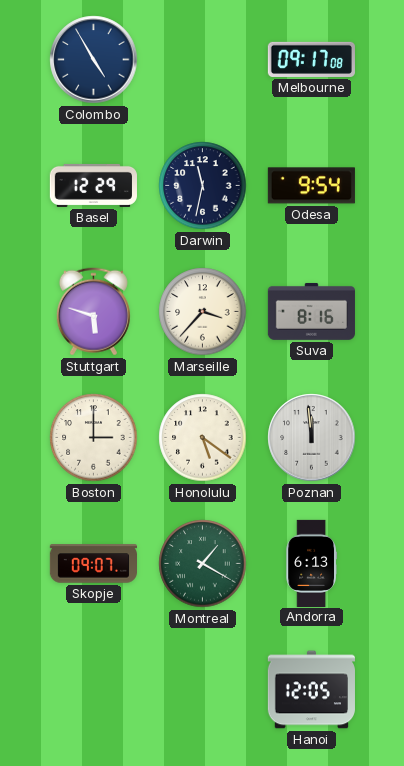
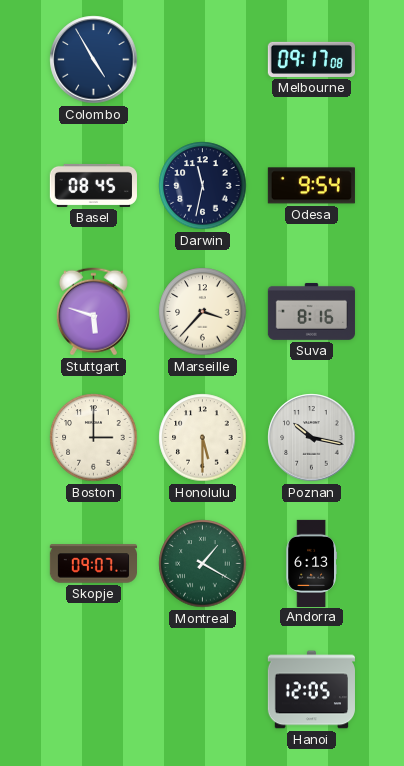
Basel: 12:29 -> 08:45
Honolulu: 5:21 -> 5:30
Poznan: 11:59 -> 10:17
